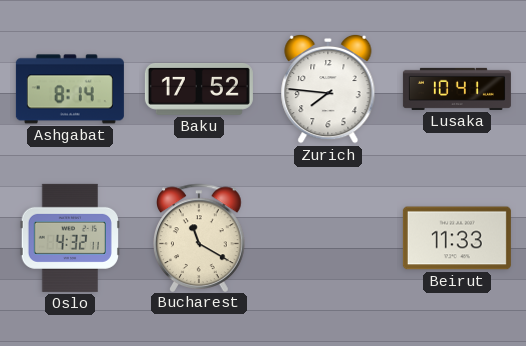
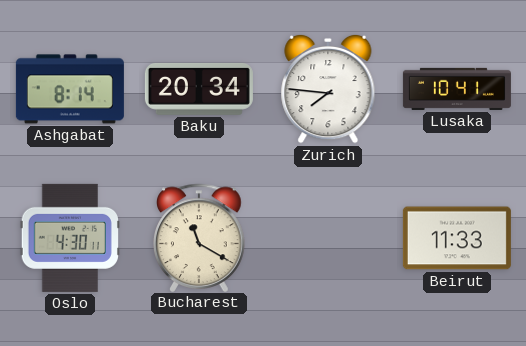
Baku: 17:52 -> 20:34
Oslo: 4:32 -> 4:30
